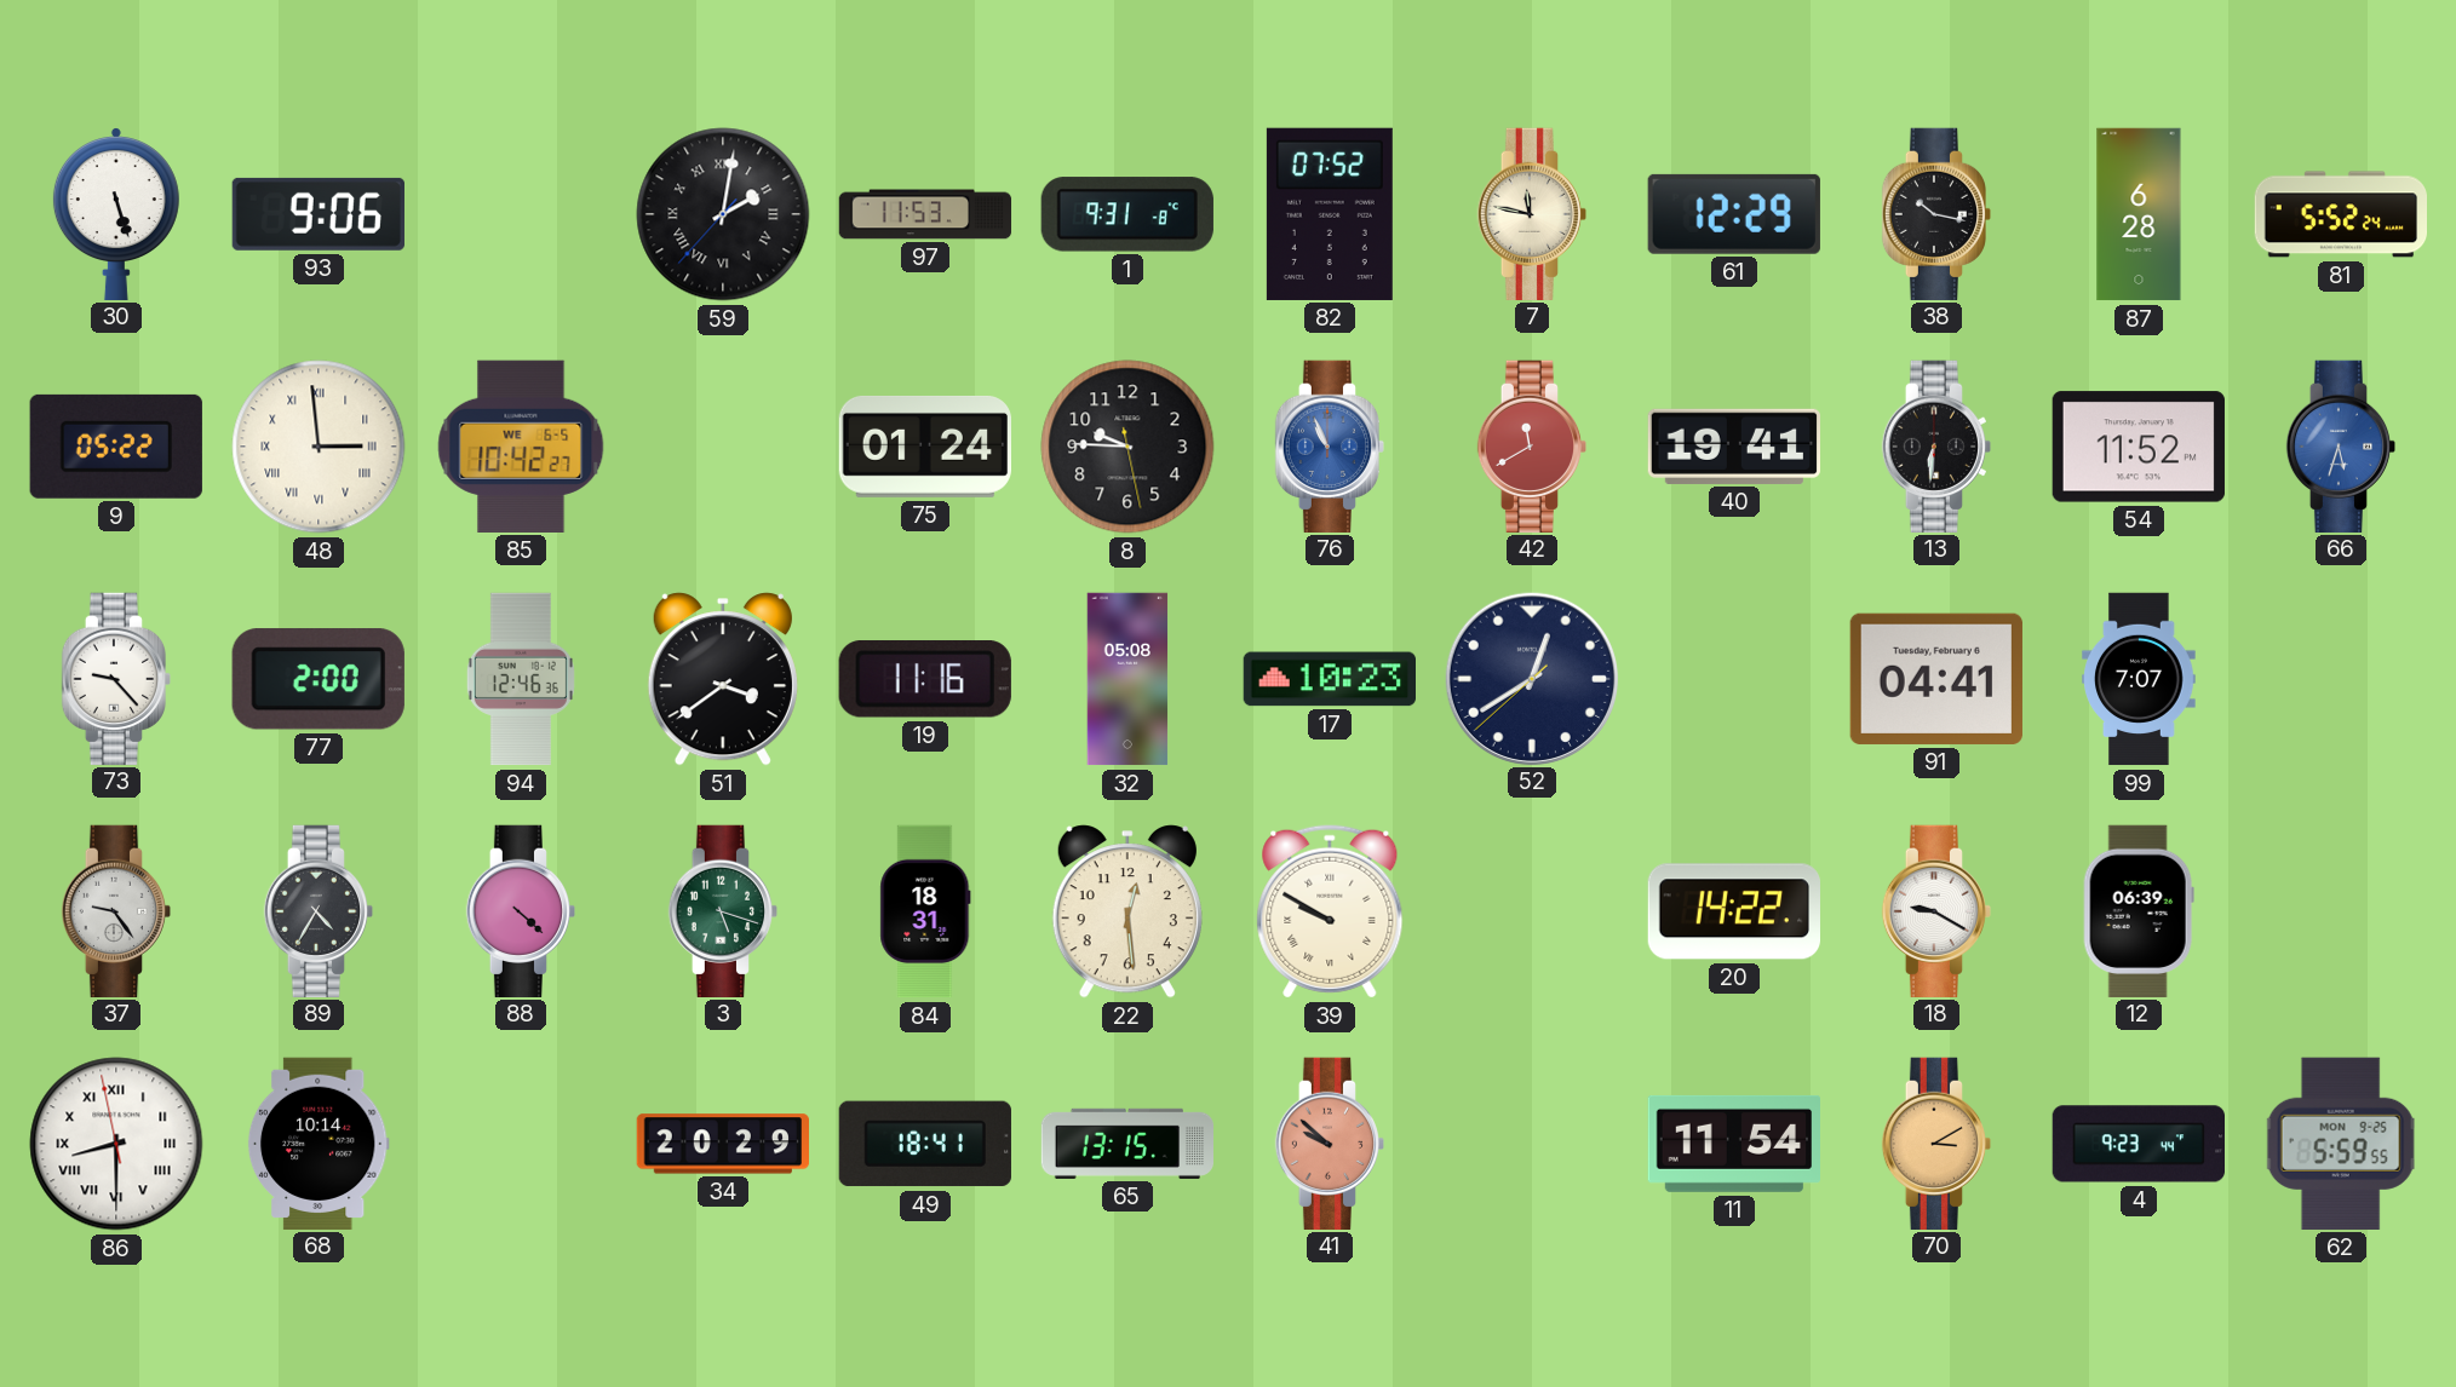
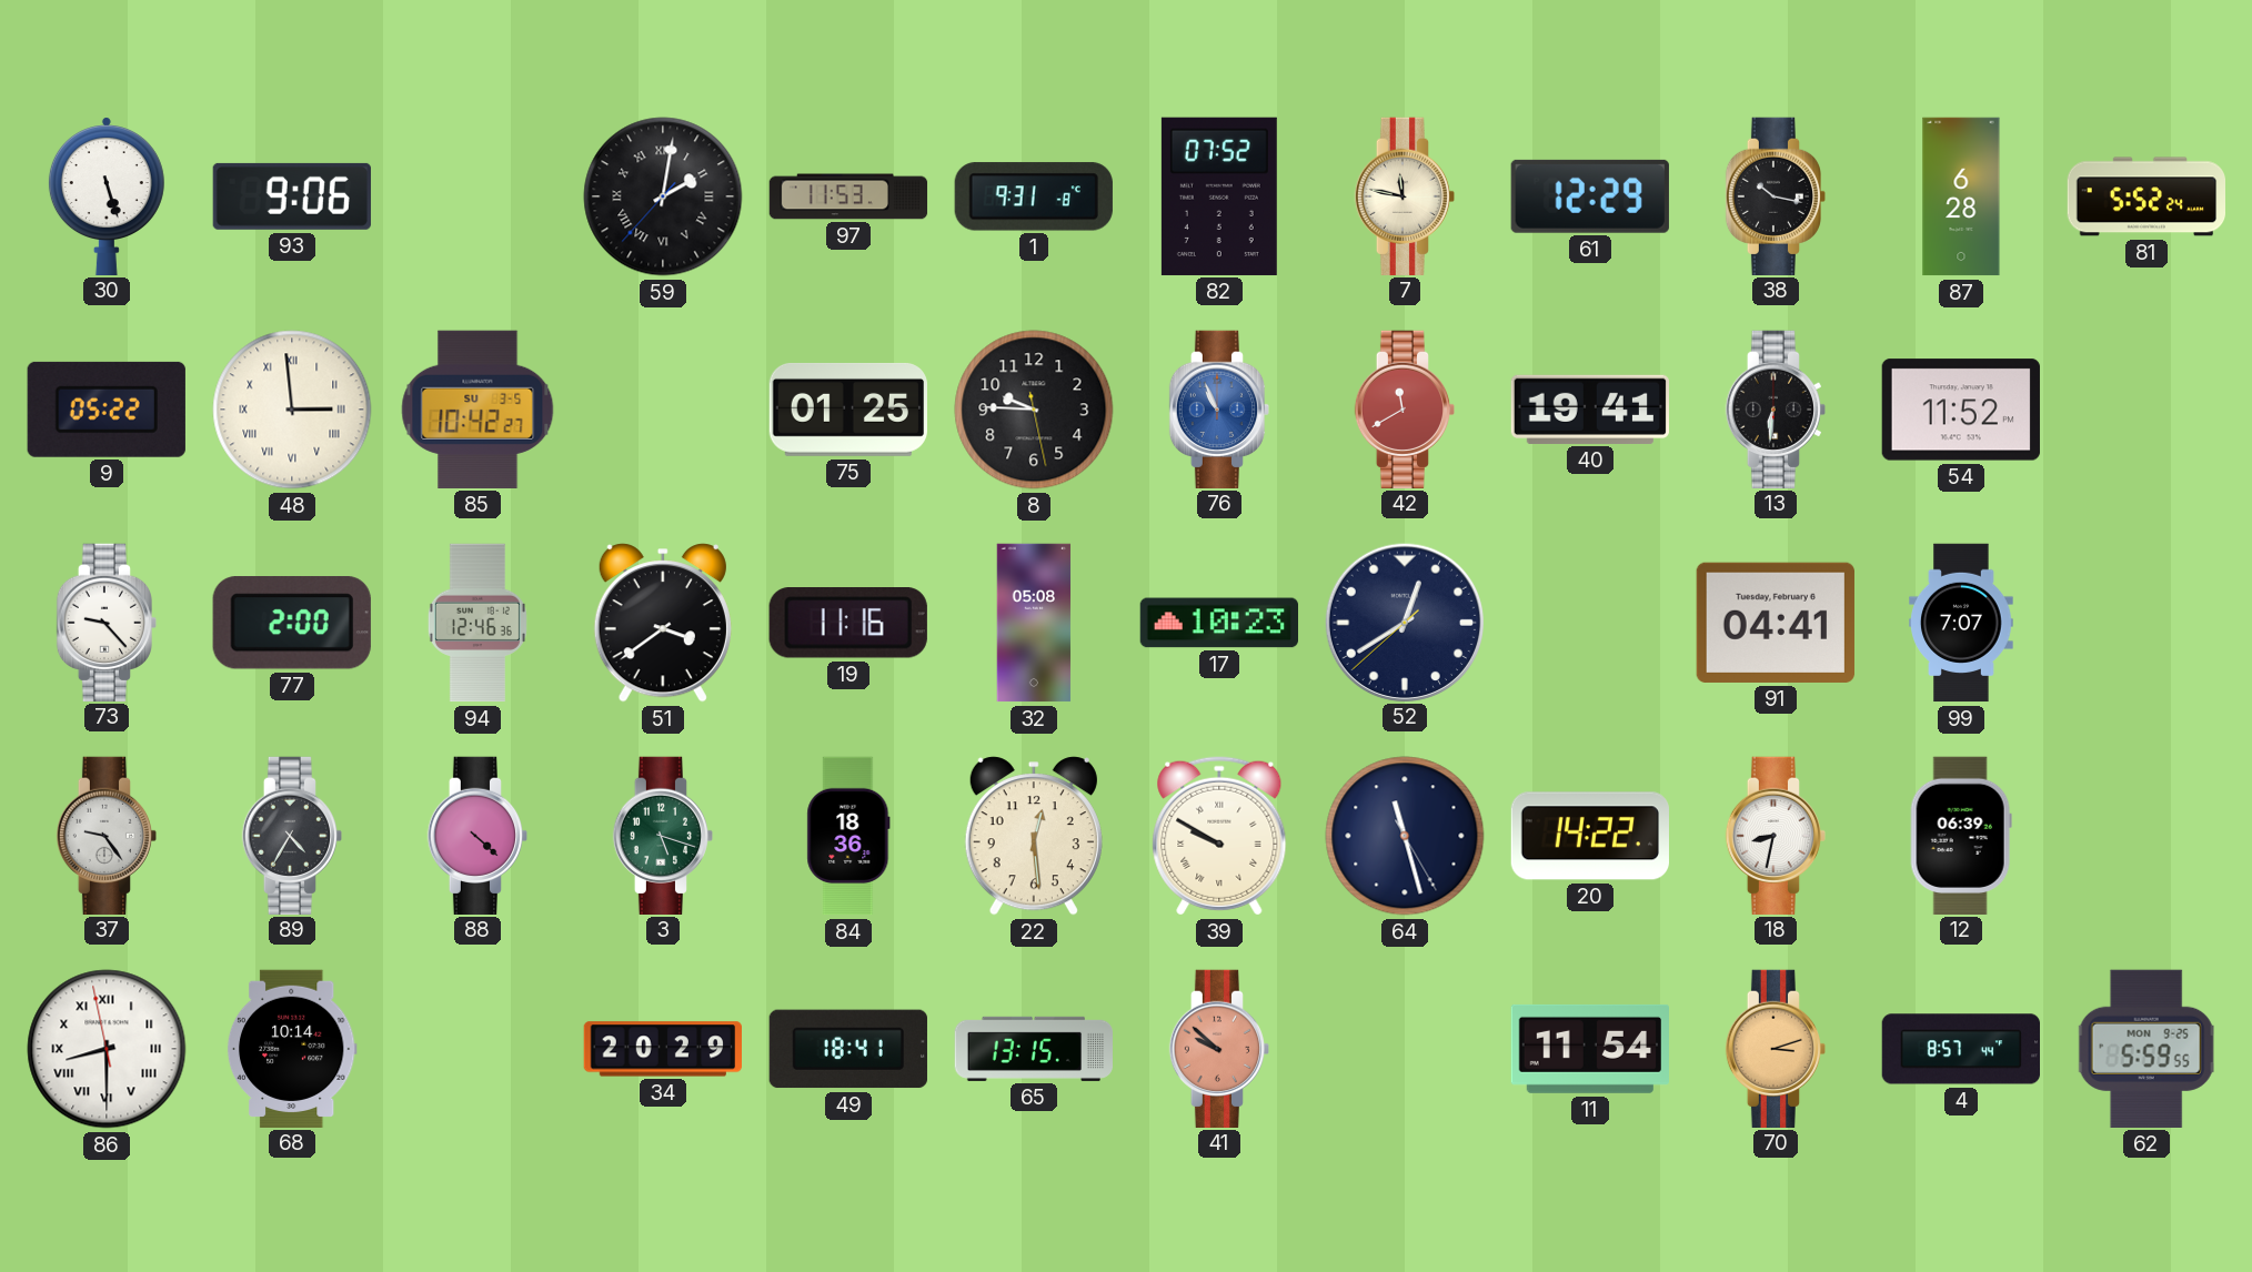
85 date: WE 6-5 -> SU 3-5
75: 01:24 -> 01:25
66: 5:33 -> none
84: 18:31 -> 18:36
64: none -> 11:27
18: 9:20 -> 8:32
70: 3:10 -> 3:12
4: 9:23 -> 8:57
